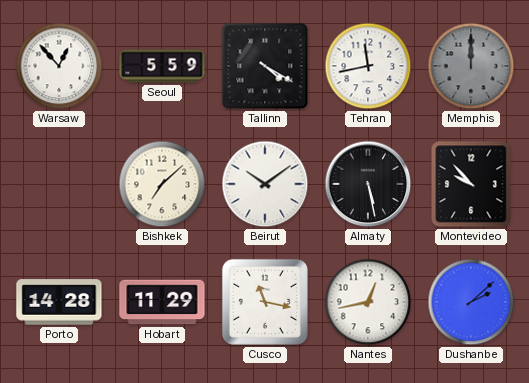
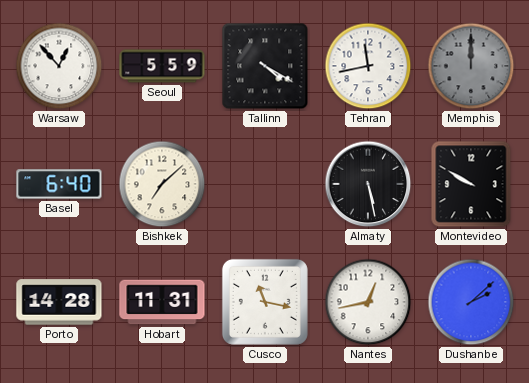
Basel: none -> 6:40
Beirut: 10:09 -> none
Montevideo: 9:53 -> 9:50
Hobart: 11:29 -> 11:31
